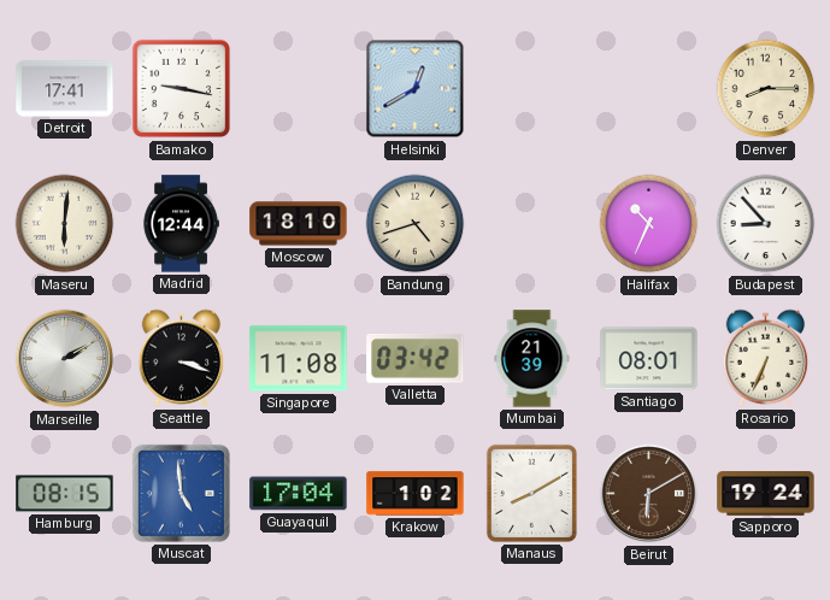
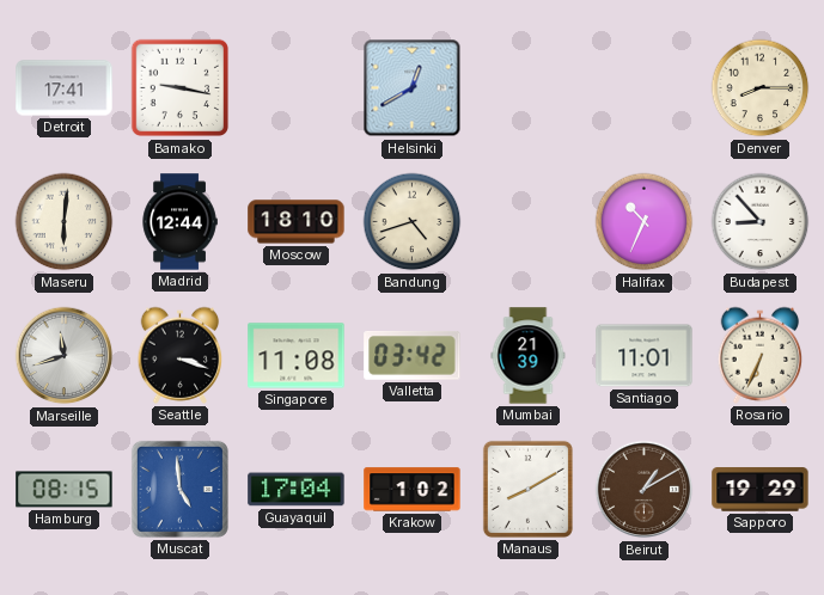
Marseille: 2:10 -> 11:42
Santiago: 08:01 -> 11:01
Beirut: 6:10 -> 1:10
Sapporo: 19:24 -> 19:29
